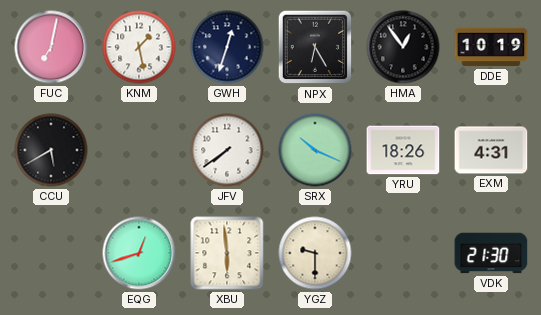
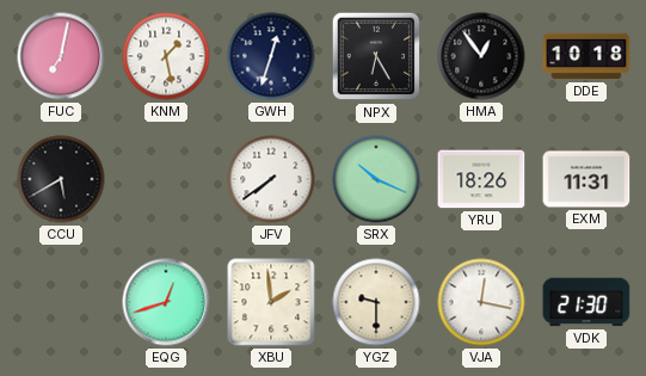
DDE: 10:19 -> 10:18
EXM: 4:31 -> 11:31
XBU: 5:59 -> 1:59
VJA: none -> 12:17
